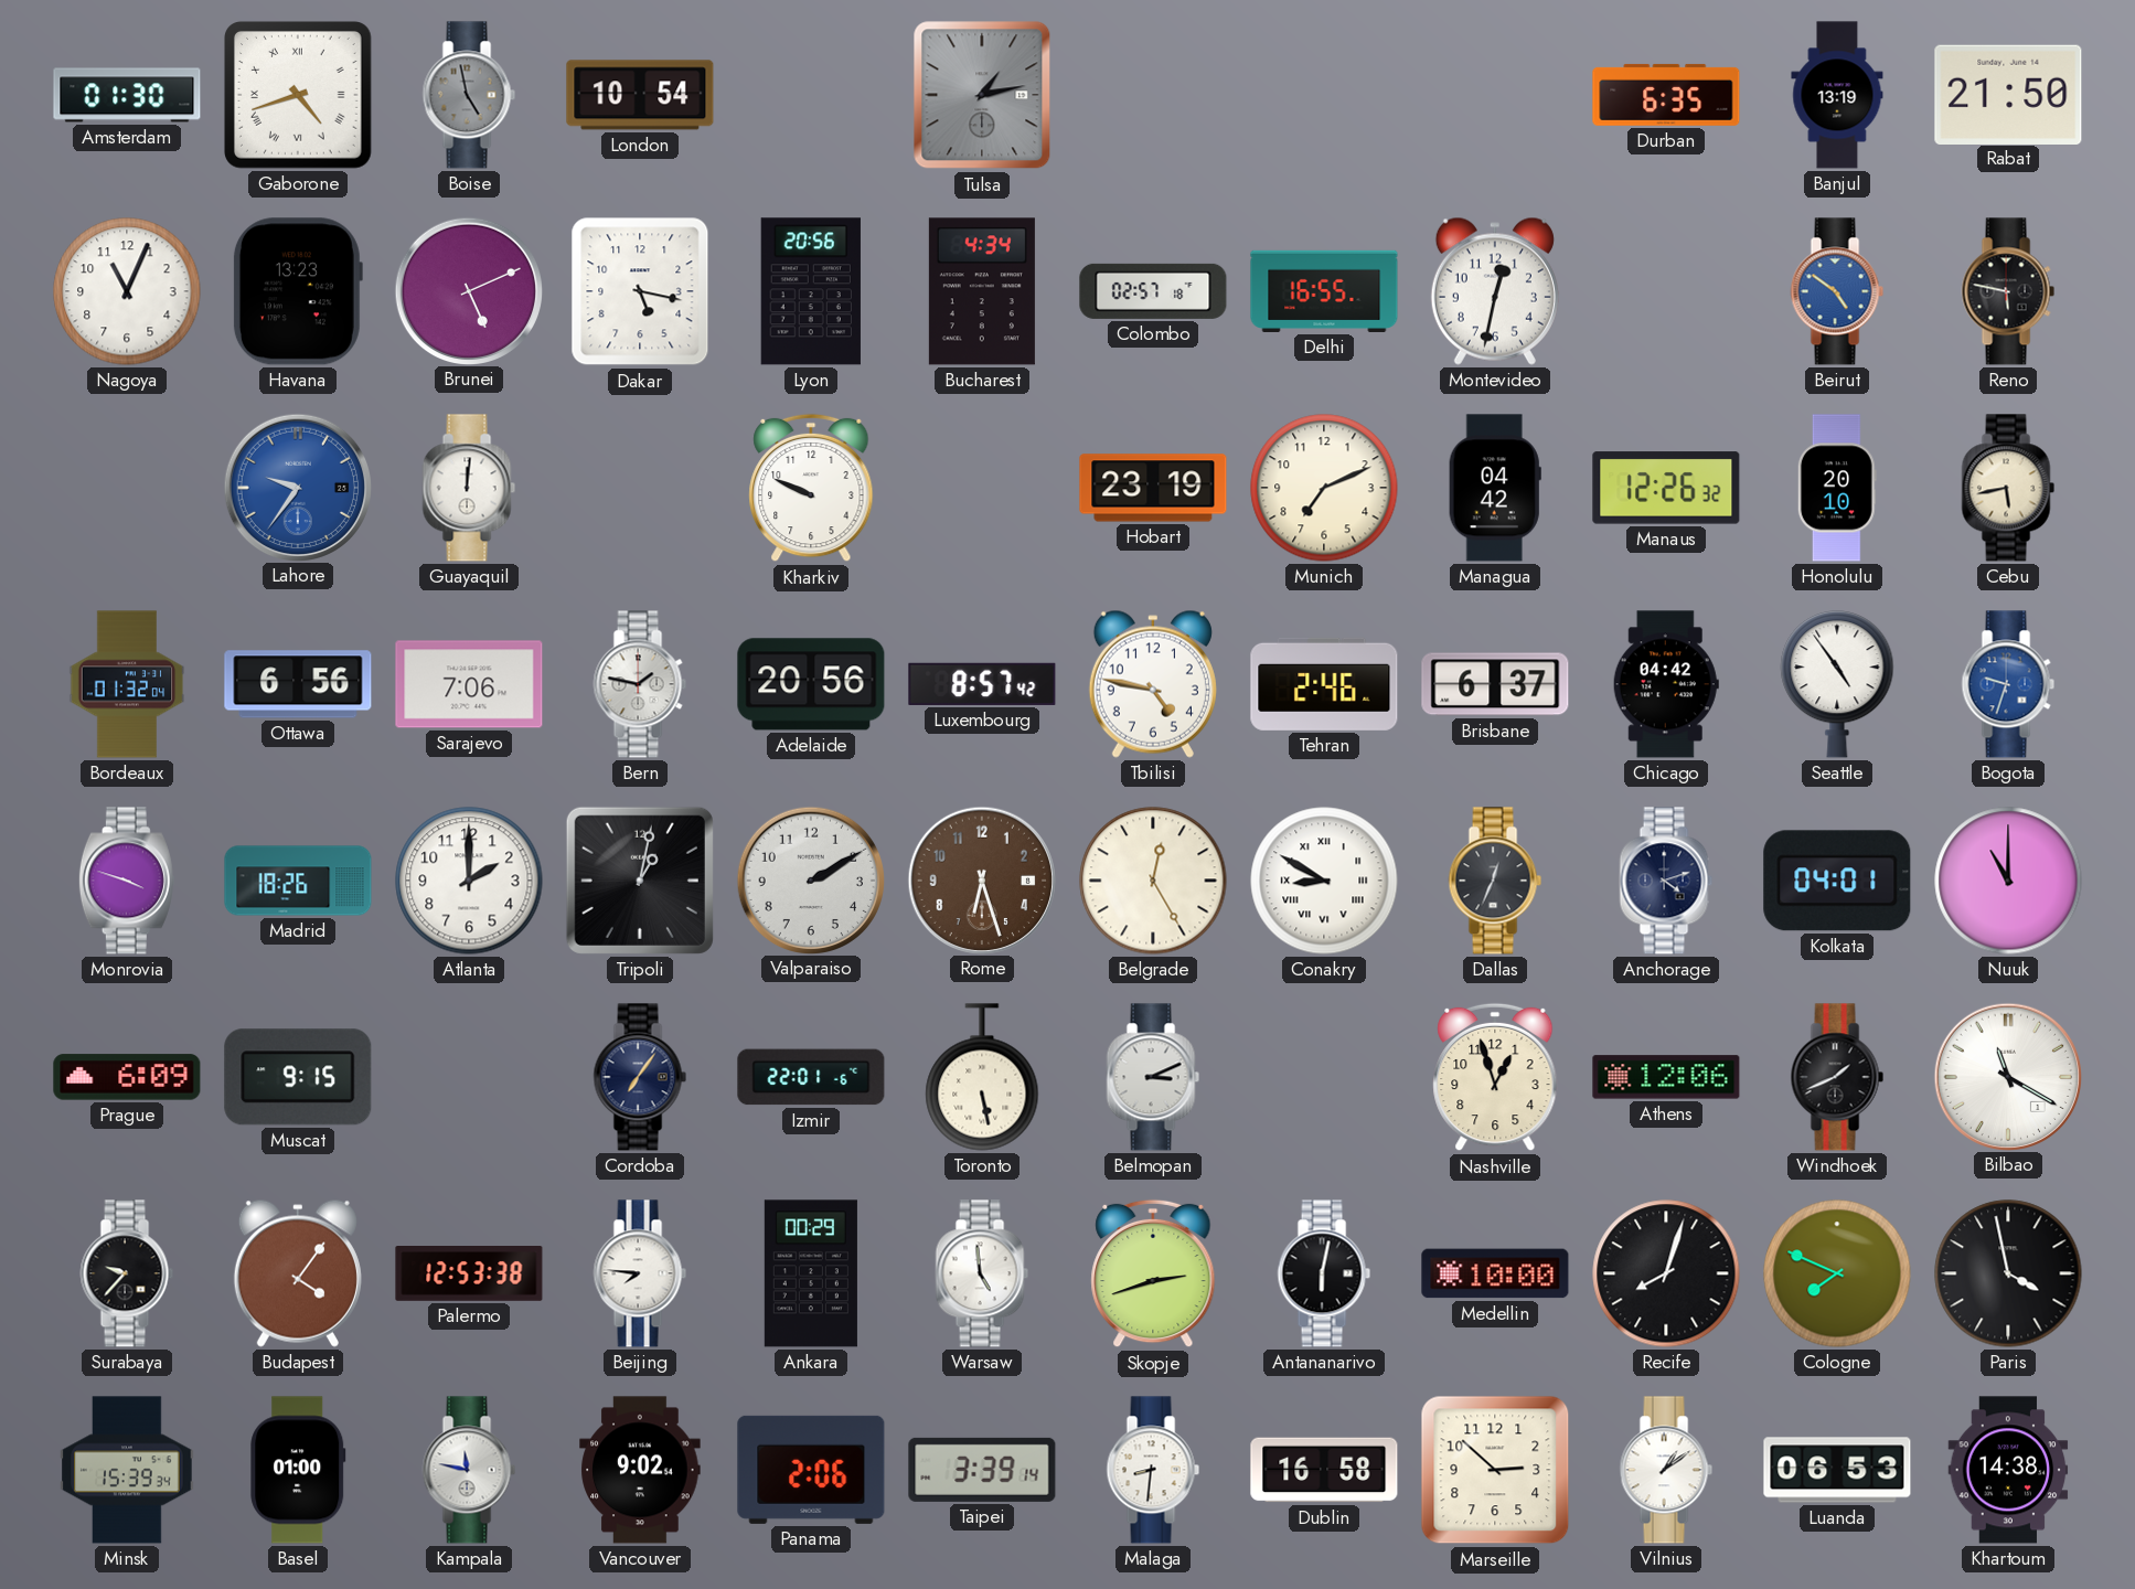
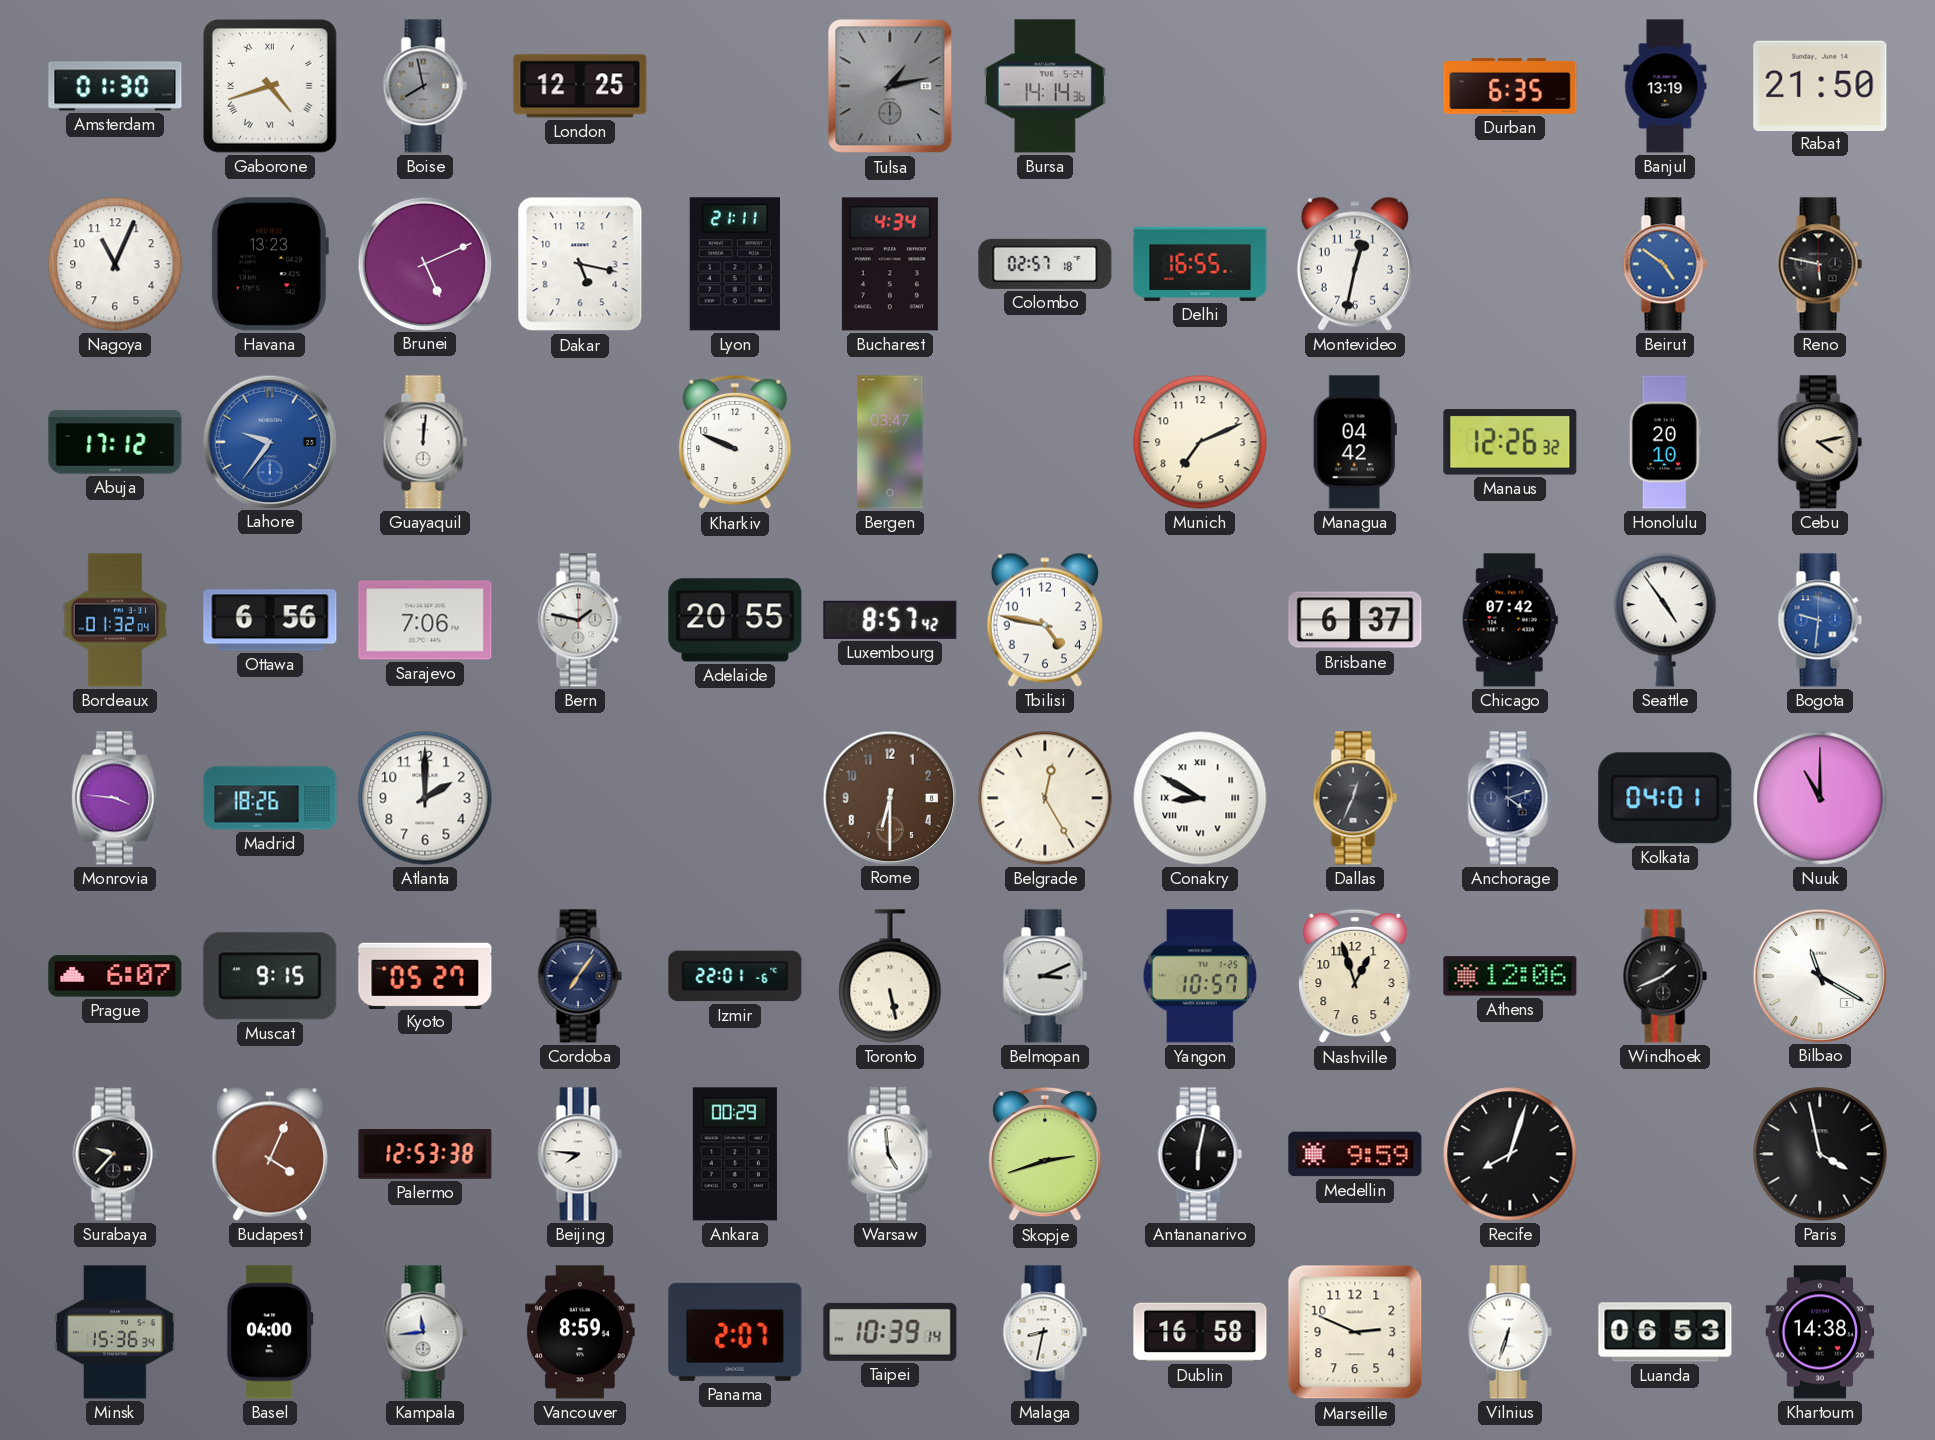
Boise: 4:58 -> 7:58
London: 10:54 -> 12:25
Bursa: none -> 14:14
Lyon: 20:56 -> 21:11
Abuja: none -> 17:12
Bergen: none -> 03:47
Hobart: 23:19 -> none
Cebu: 5:43 -> 4:13
Adelaide: 20:56 -> 20:55
Tehran: 2:46 -> none
Chicago: 04:42 -> 07:42
Bogota: 9:33 -> 9:31
Monrovia: 3:48 -> 3:46
Tripoli: 1:02 -> none
Valparaiso: 2:10 -> none
Rome: 6:27 -> 6:30
Prague: 6:09 -> 6:07
Kyoto: none -> 05:27
Yangon: none -> 10:57
Budapest: 4:06 -> 4:04
Medellin: 10:00 -> 9:59
Cologne: 7:49 -> none
Minsk: 15:39 -> 15:36
Basel: 01:00 -> 04:00
Kampala: 11:47 -> 11:44
Vancouver: 9:02 -> 8:59
Panama: 2:06 -> 2:07
Taipei: 3:39 -> 10:39
Malaga: 8:31 -> 8:32
Marseille: 2:52 -> 2:49
Vilnius: 1:09 -> 6:33
